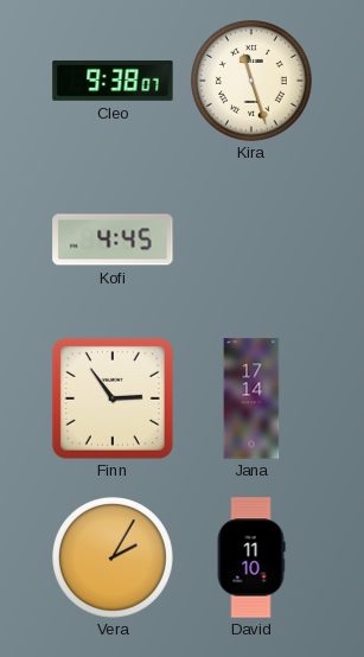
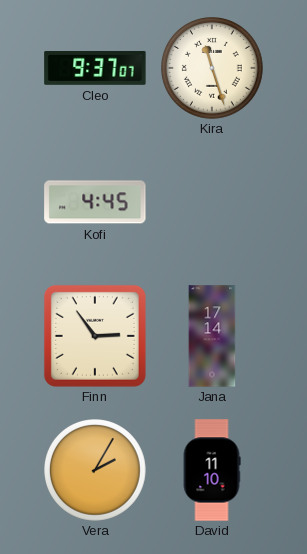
Cleo: 9:38 -> 9:37
